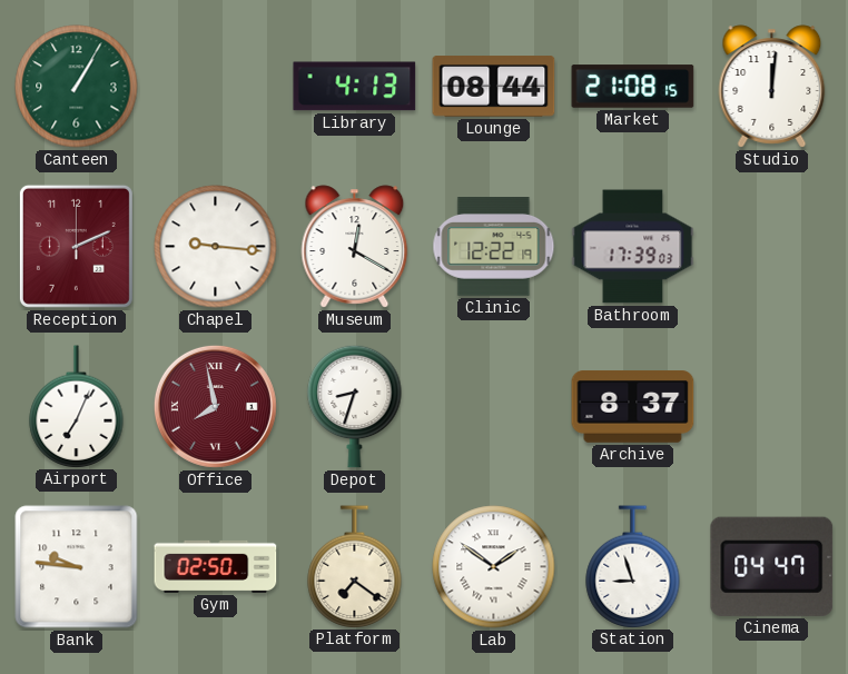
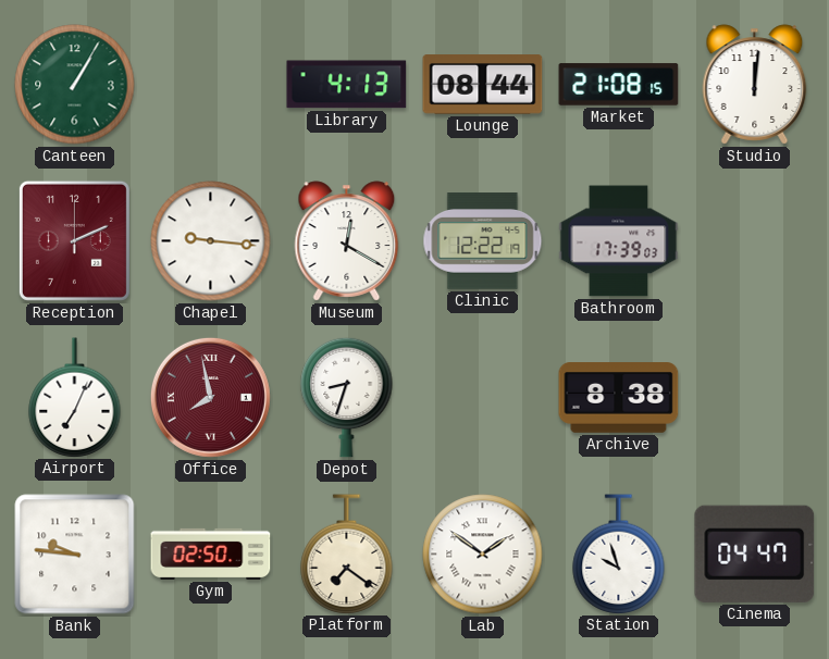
Archive: 8:37 -> 8:38
Station: 8:57 -> 9:57
